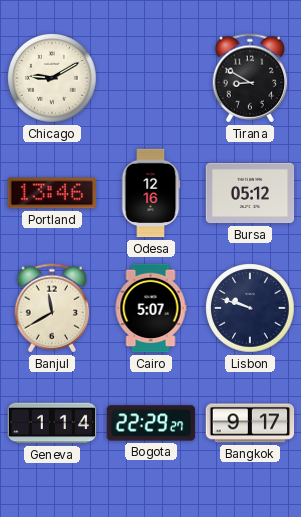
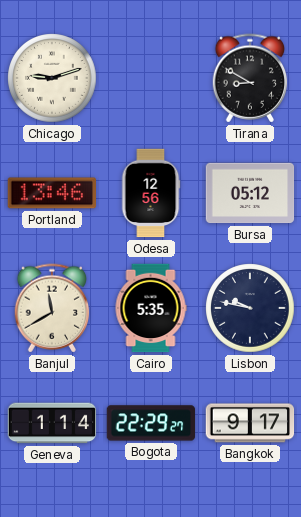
Chicago: 9:10 -> 9:12
Odesa: 12:16 -> 12:56
Cairo: 5:07 -> 5:35
Lisbon: 9:48 -> 9:47
